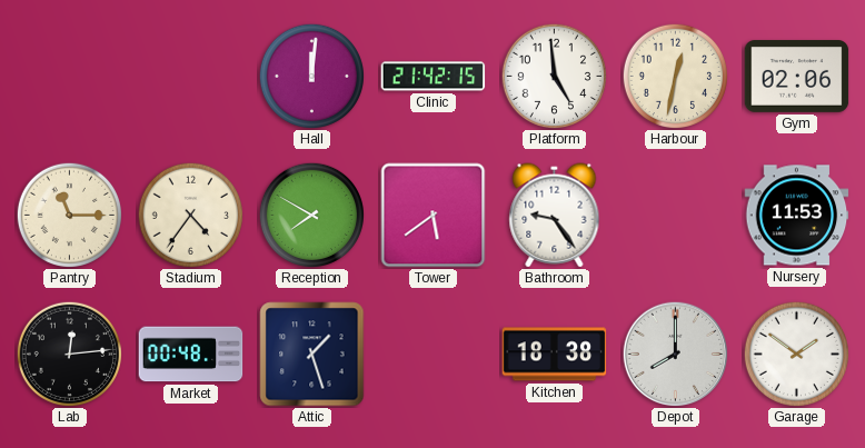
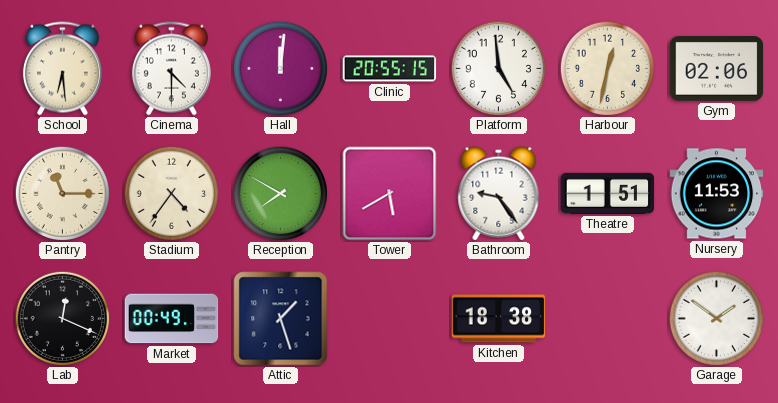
School: none -> 6:29
Cinema: none -> 4:30
Clinic: 21:42 -> 20:55
Tower: 5:39 -> 5:40
Theatre: none -> 1:51
Lab: 12:14 -> 12:19
Market: 00:48 -> 00:49
Depot: 8:00 -> none
